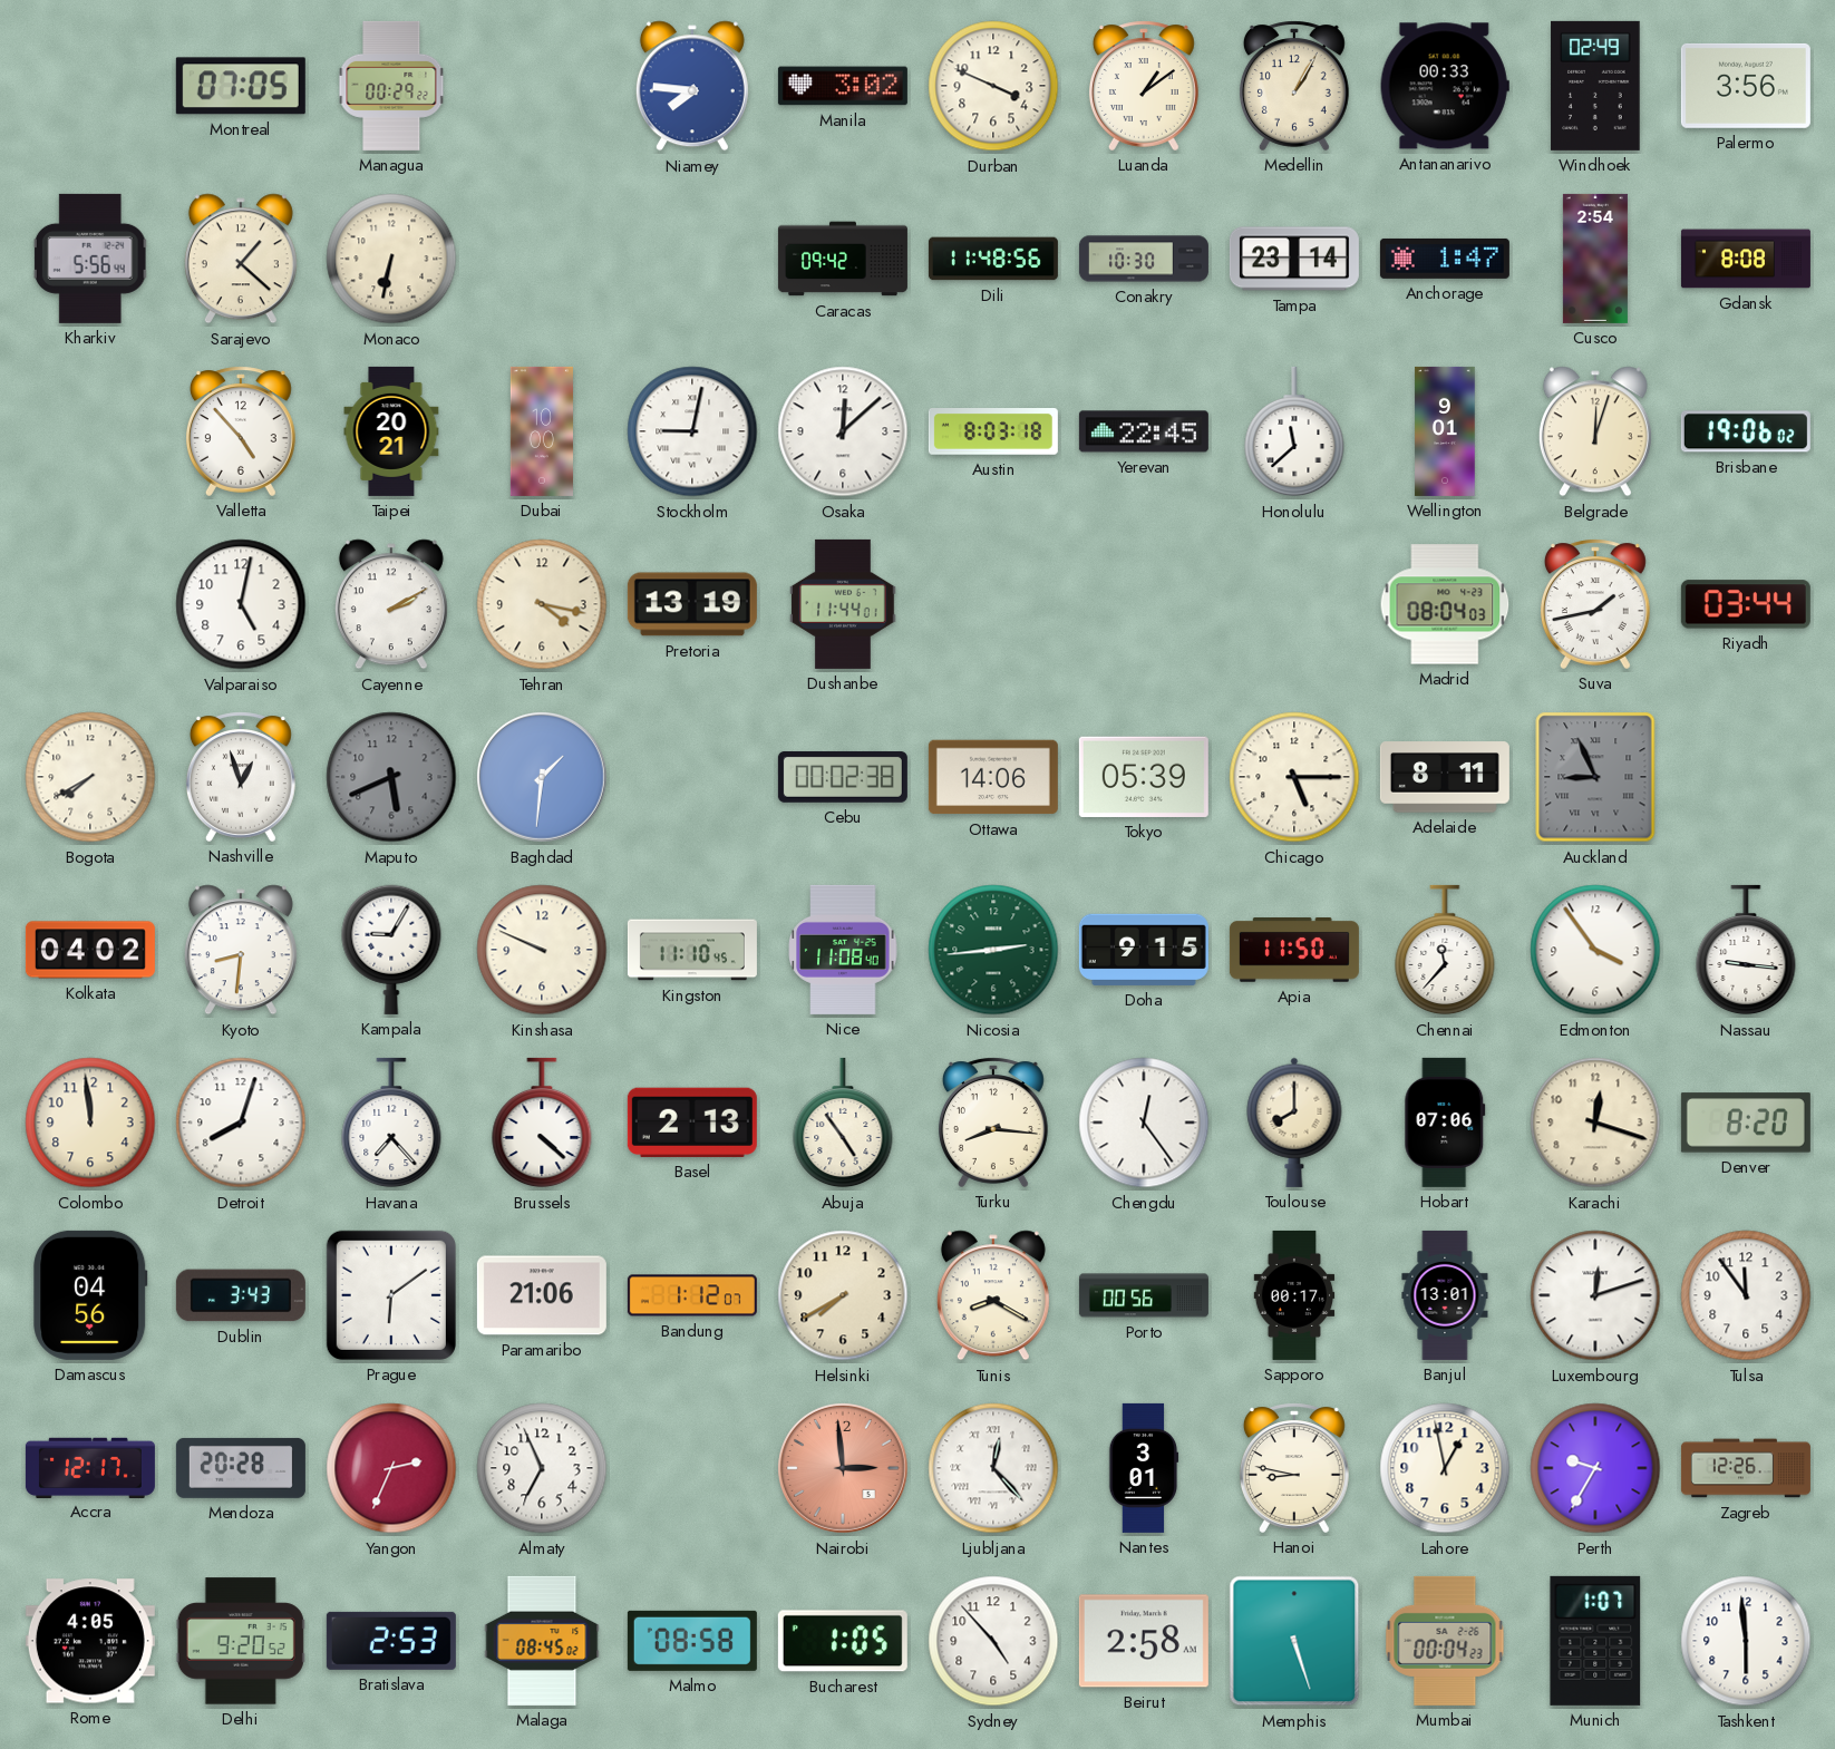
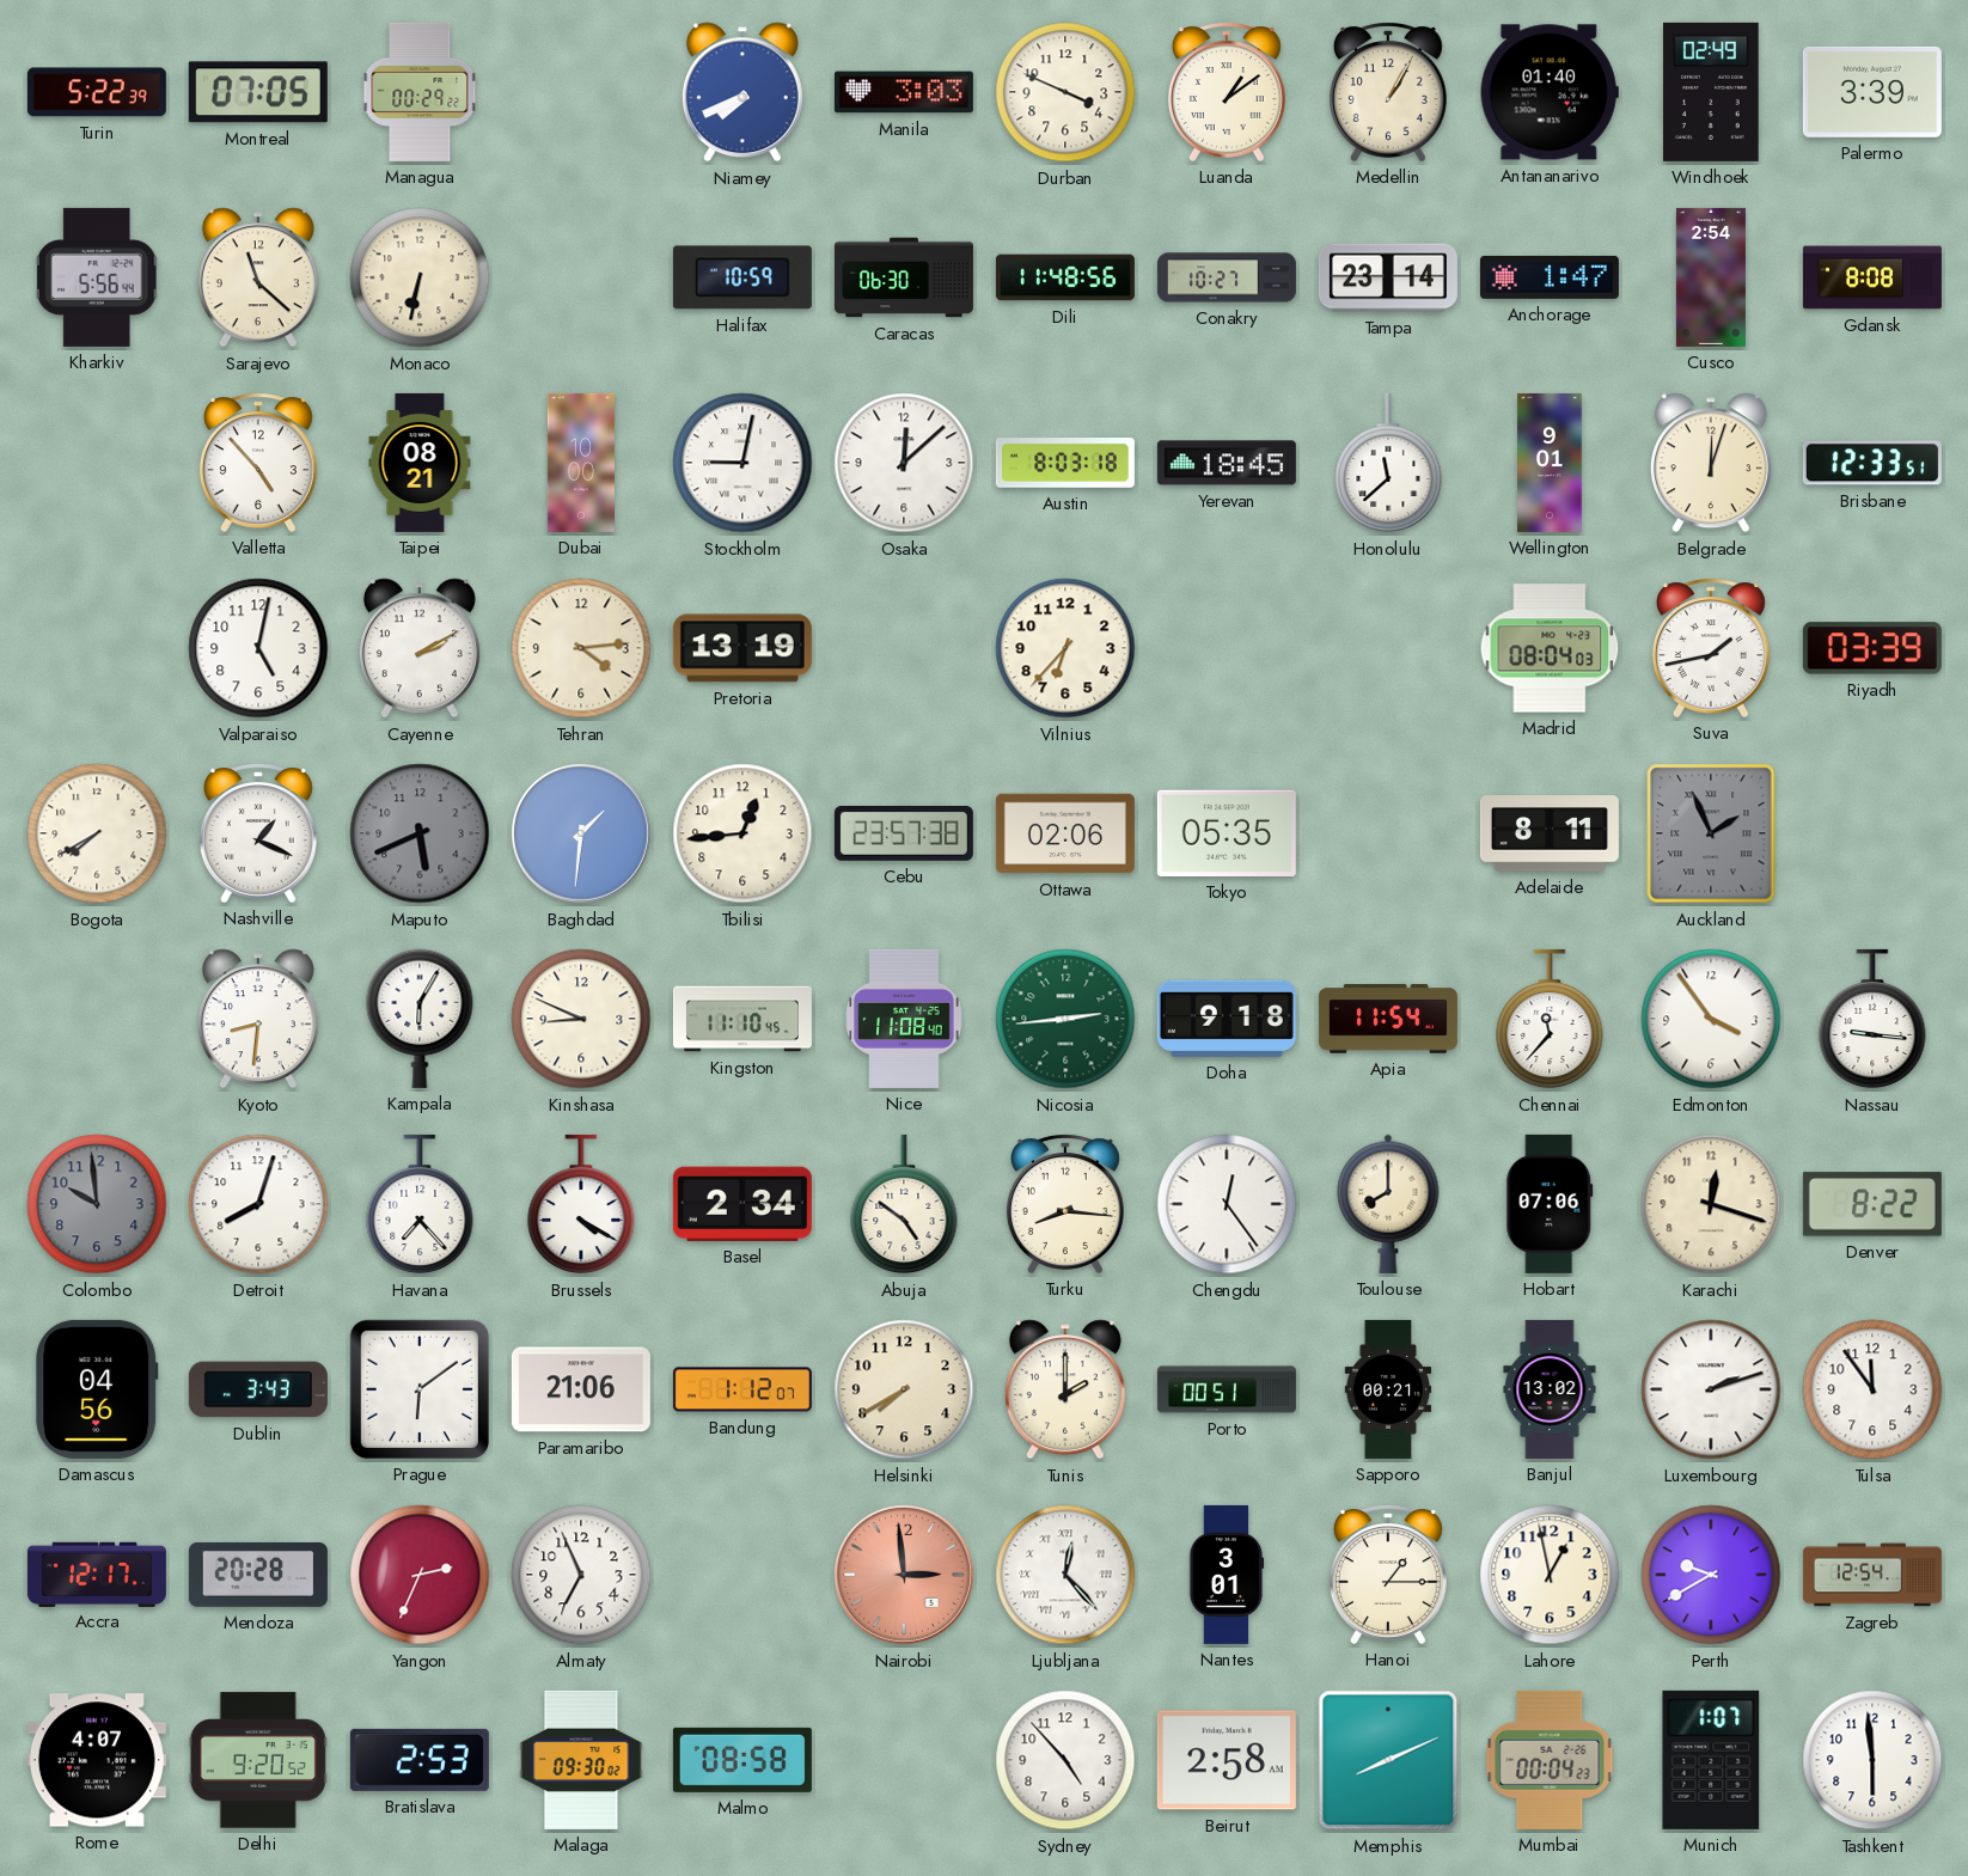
Turin: none -> 5:22
Niamey: 7:46 -> 7:41
Manila: 3:02 -> 3:03
Antananarivo: 00:33 -> 01:40
Palermo: 3:56 -> 3:39
Sarajevo: 1:22 -> 11:22
Halifax: none -> 10:59
Caracas: 09:42 -> 06:30
Conakry: 10:30 -> 10:27
Taipei: 20:21 -> 08:21
Yerevan: 22:45 -> 18:45
Brisbane: 19:06 -> 12:33
Tehran: 4:17 -> 4:14
Dushanbe: 11:44 -> none
Vilnius: none -> 6:37
Riyadh: 03:44 -> 03:39
Nashville: 12:57 -> 1:19
Tbilisi: none -> 12:44
Cebu: 00:02 -> 23:57
Ottawa: 14:06 -> 02:06
Tokyo: 05:39 -> 05:35
Chicago: 5:15 -> none
Auckland: 8:56 -> 1:56
Kolkata: 04:02 -> none
Kampala: 9:05 -> 6:05
Kinshasa: 9:49 -> 8:49
Doha: 9:15 -> 9:18
Apia: 11:50 -> 11:54
Colombo: 11:59 -> 9:59
Colombo dial: cream -> grey
Brussels: 4:22 -> 4:20
Basel: 2:13 -> 2:34
Abuja: 4:54 -> 4:51
Denver: 8:20 -> 8:22
Tunis: 8:20 -> 2:00
Porto: 00:56 -> 00:51
Sapporo: 00:17 -> 00:21
Banjul: 13:01 -> 13:02
Luxembourg: 12:12 -> 2:12
Hanoi: 8:47 -> 1:15
Perth: 9:35 -> 9:40
Zagreb: 12:26 -> 12:54
Rome: 4:05 -> 4:07
Malaga: 08:45 -> 09:30
Bucharest: 1:05 -> none
Memphis: 5:27 -> 8:11
